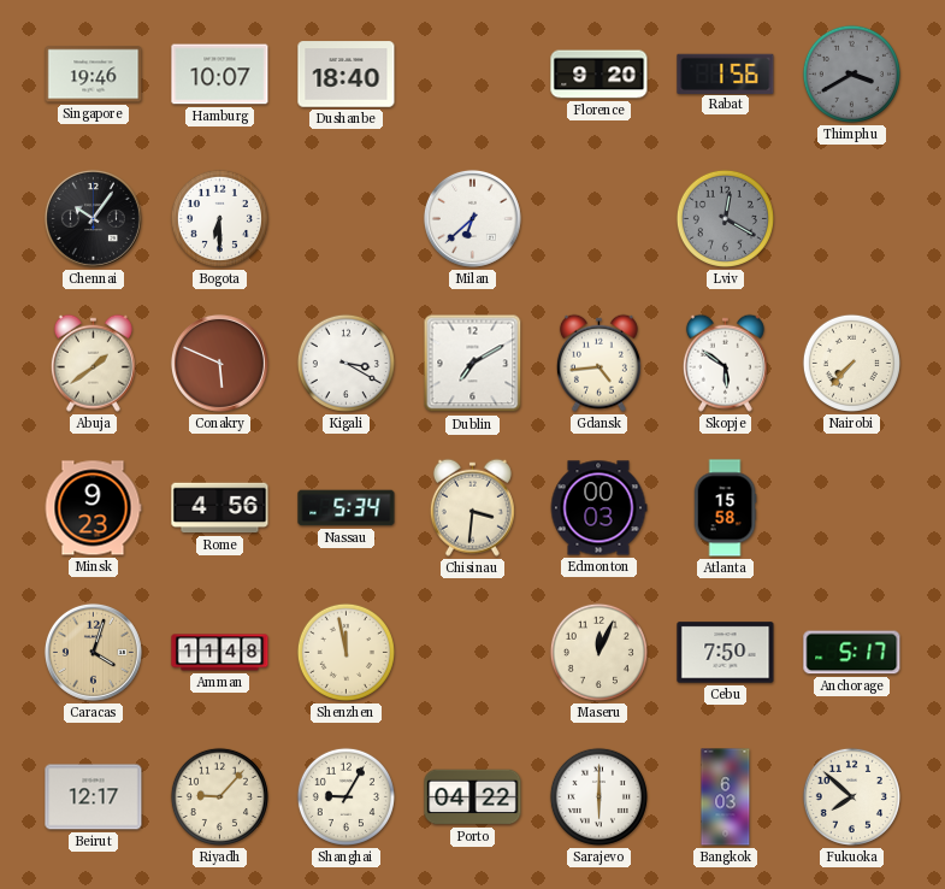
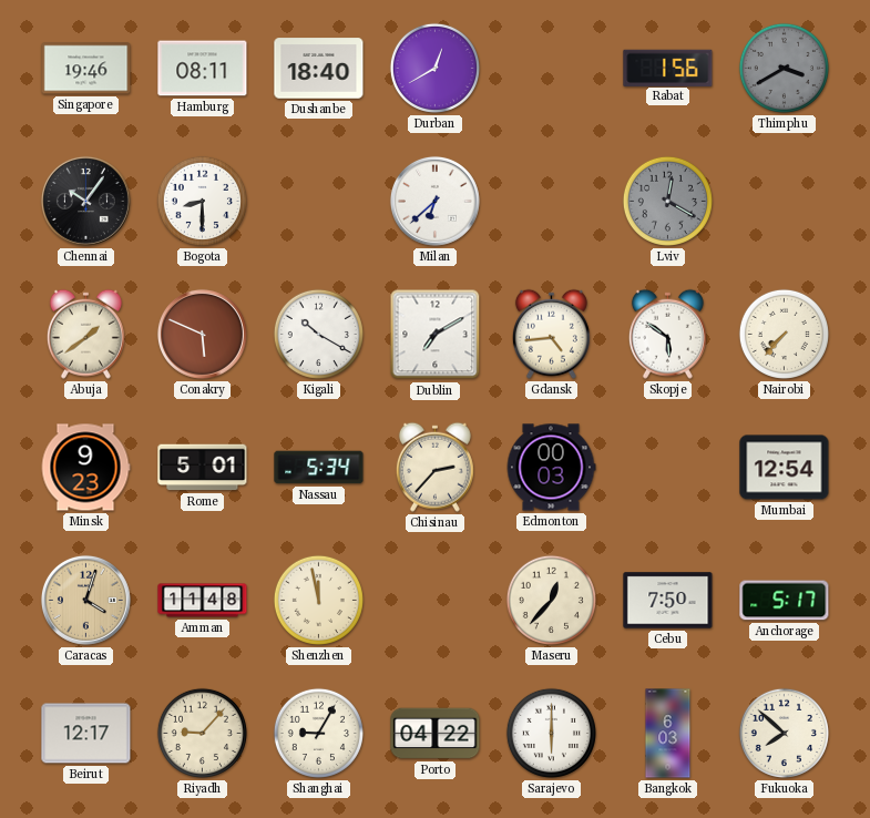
Hamburg: 10:07 -> 08:11
Durban: none -> 12:40
Florence: 9:20 -> none
Bogota: 6:30 -> 8:30
Kigali: 3:20 -> 10:20
Rome: 4:56 -> 5:01
Chisinau: 3:31 -> 2:37
Atlanta: 15:58 -> none
Mumbai: none -> 12:54
Maseru: 12:04 -> 12:37
